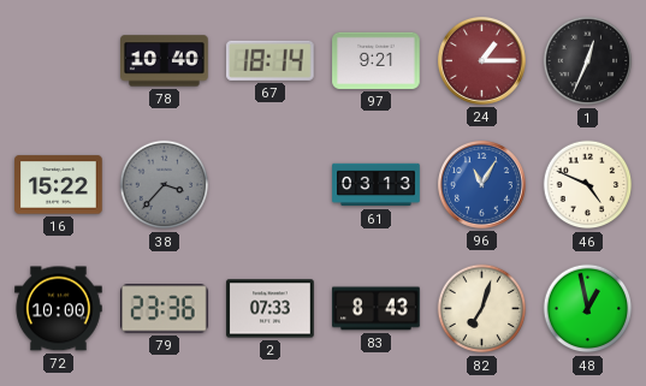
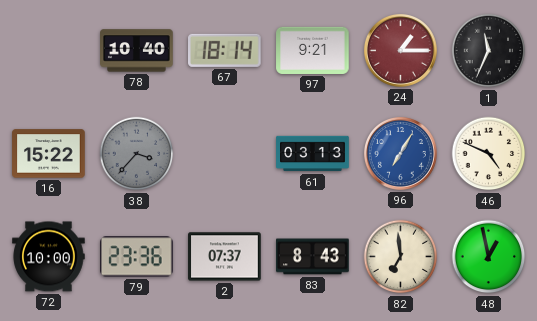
1: 12:34 -> 11:34
96: 11:05 -> 7:05
2: 07:33 -> 07:37
82: 7:03 -> 6:59
